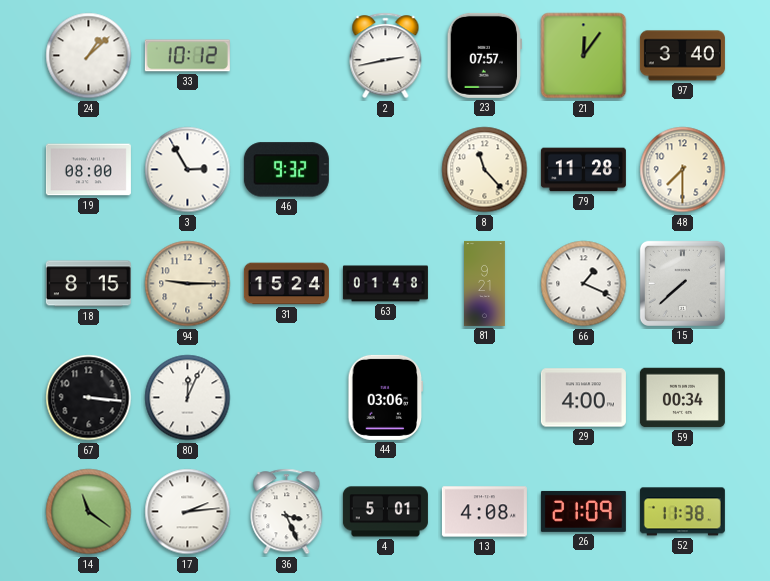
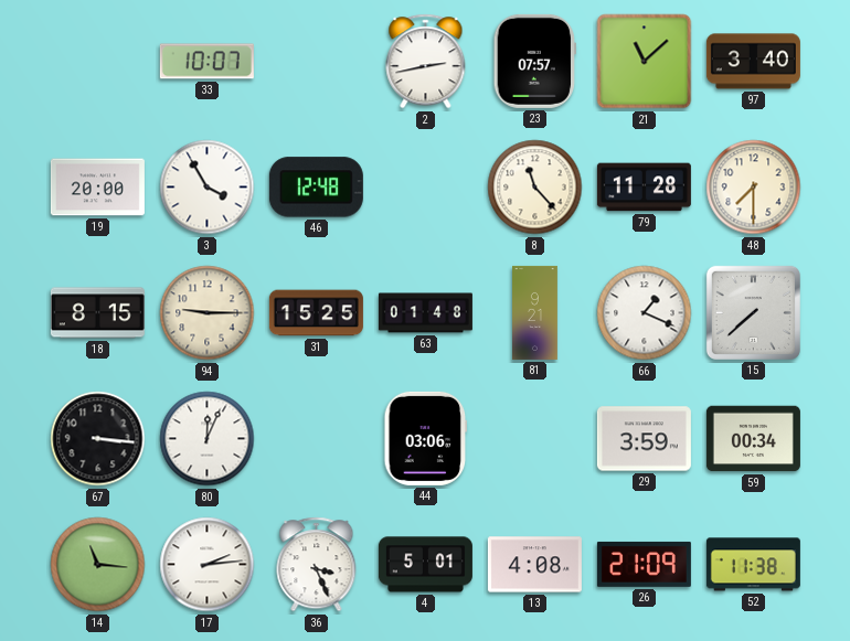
24: 1:08 -> none
33: 10:12 -> 10:07
21: 12:06 -> 11:08
19: 08:00 -> 20:00
3: 2:55 -> 3:55
46: 9:32 -> 12:48
31: 15:24 -> 15:25
29: 4:00 -> 3:59
14: 11:21 -> 11:16
